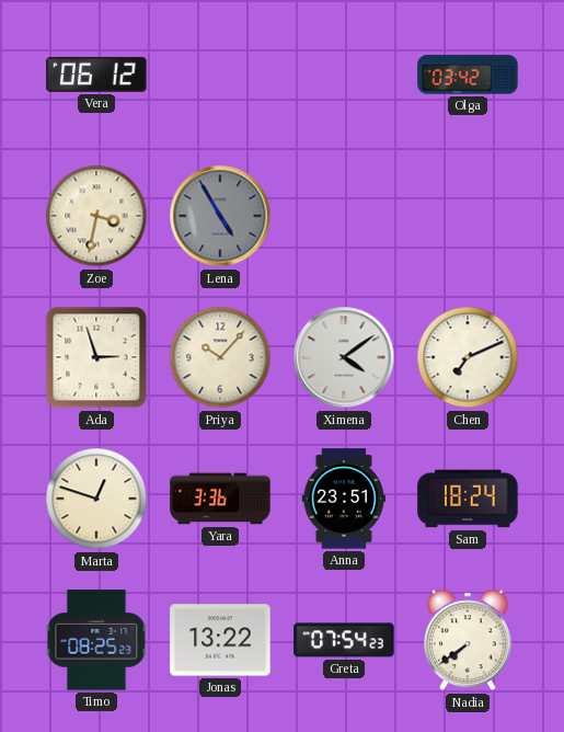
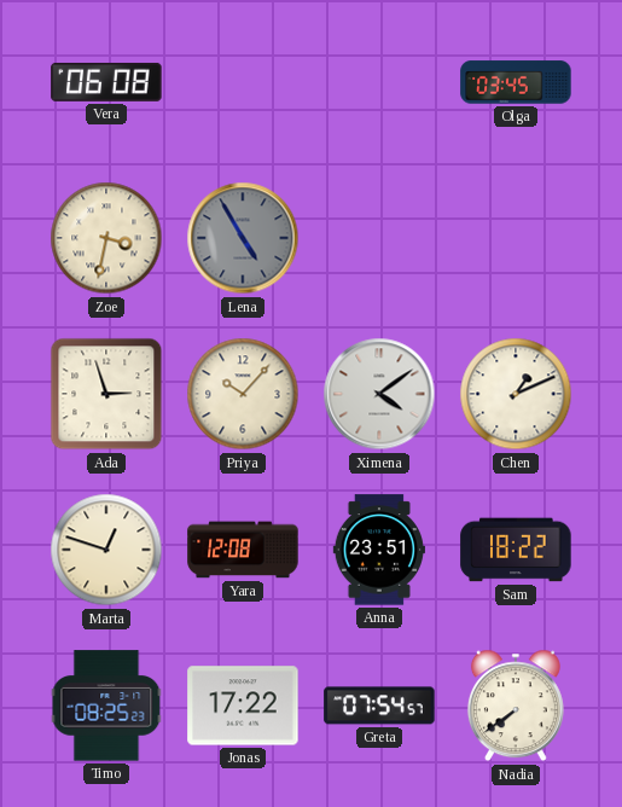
Vera: 06:12 -> 06:08
Olga: 03:42 -> 03:45
Chen: 7:11 -> 1:11
Yara: 3:36 -> 12:08
Sam: 18:24 -> 18:22
Jonas: 13:22 -> 17:22
Greta: 07:54:23 -> 07:54:57
